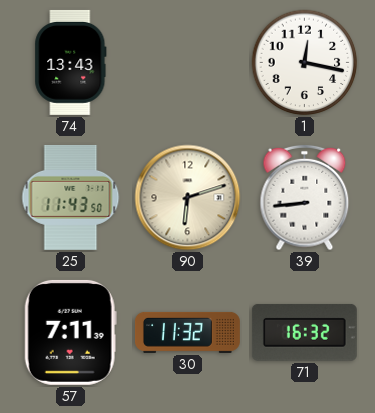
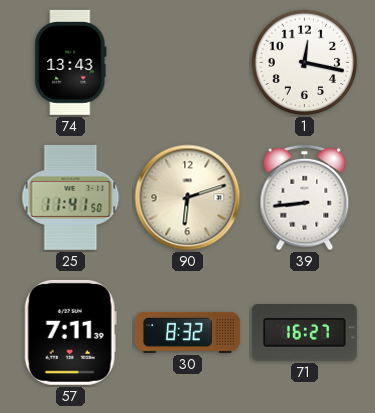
25: 11:43 -> 11:41
30: 11:32 -> 8:32
71: 16:32 -> 16:27
